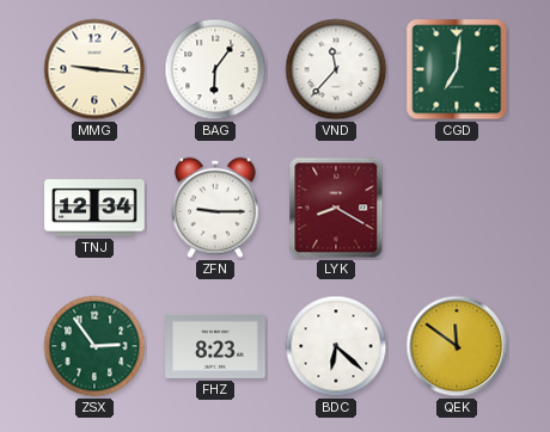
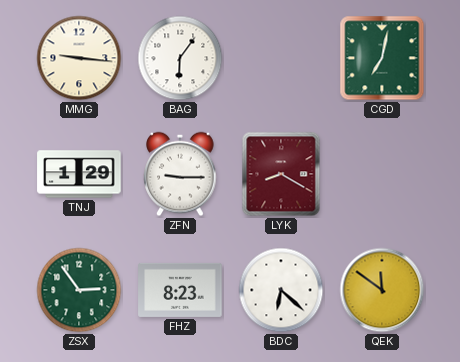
VND: 11:37 -> none
CGD: 7:01 -> 7:02
TNJ: 12:34 -> 1:29
